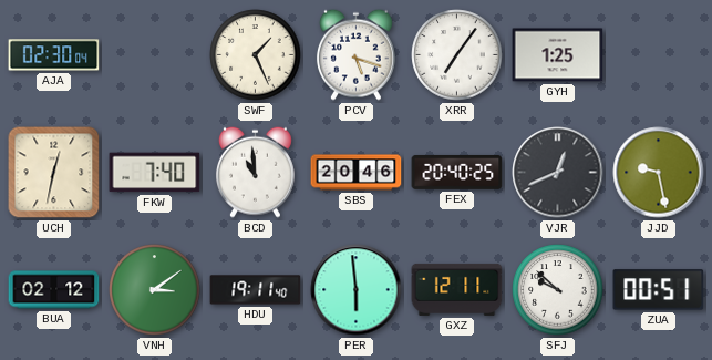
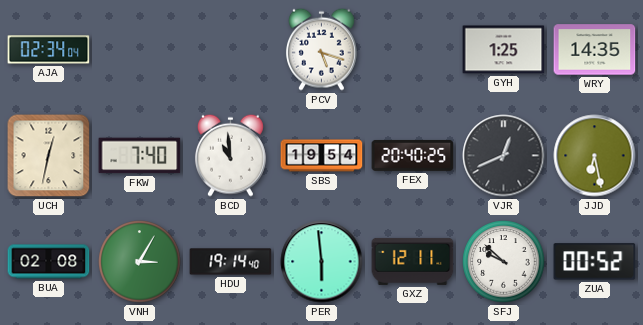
AJA: 02:30 -> 02:34
SWF: 1:26 -> none
XRR: 7:06 -> none
WRY: none -> 14:35
SBS: 20:46 -> 19:54
JJD: 9:28 -> 6:28
BUA: 02:12 -> 02:08
VNH: 3:09 -> 3:05
HDU: 19:11 -> 19:14
ZUA: 00:51 -> 00:52
